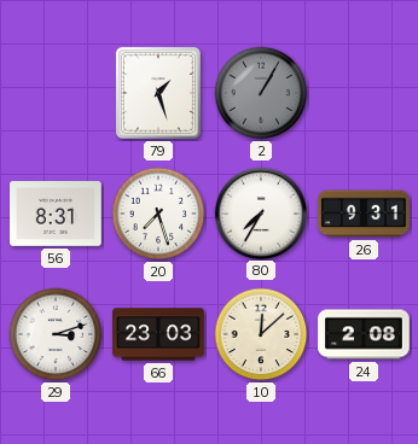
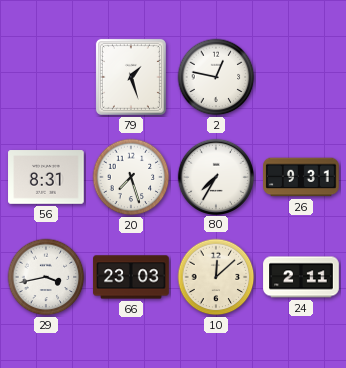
2: 1:05 -> 12:47
2 dial: grey -> white
29: 3:12 -> 3:43
24: 2:08 -> 2:11
